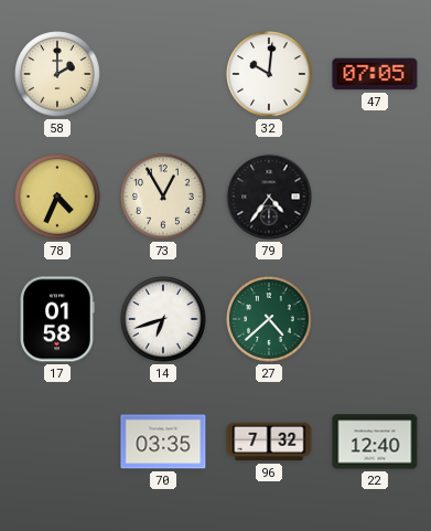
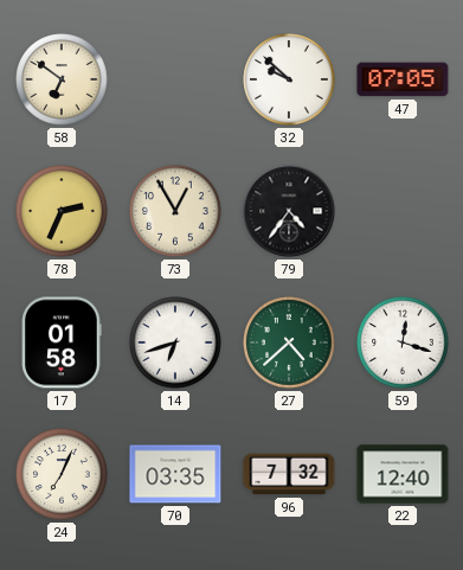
58: 2:00 -> 6:51
32: 10:01 -> 9:52
78: 4:34 -> 2:34
59: none -> 12:18
24: none -> 7:04
